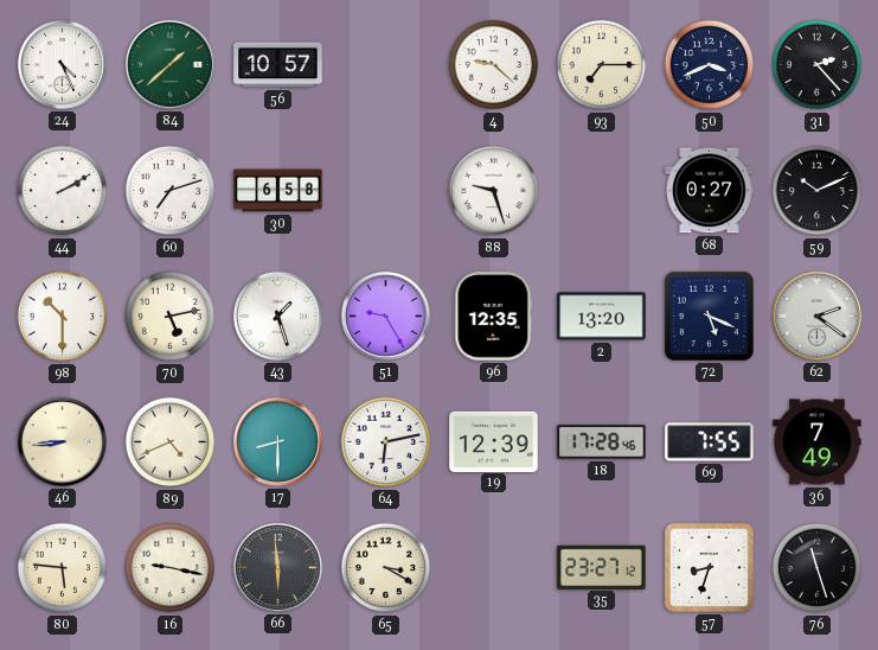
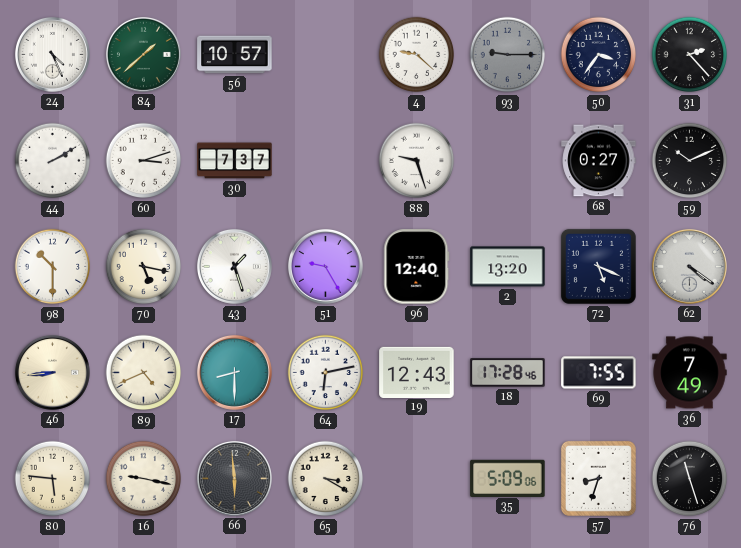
93: 7:15 -> 9:15
93 dial: cream -> grey
50: 3:41 -> 3:36
60: 7:12 -> 3:12
30: 6:58 -> 7:37
70: 5:13 -> 5:17
96: 12:35 -> 12:40
62: 2:21 -> 4:21
19: 12:39 -> 12:43
35: 23:27 -> 5:09
